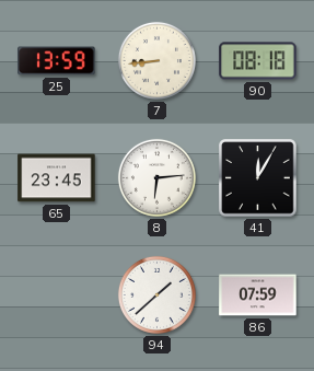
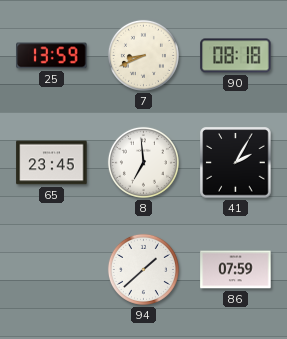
7: 8:44 -> 8:41
8: 6:14 -> 6:59
41: 12:05 -> 2:05
